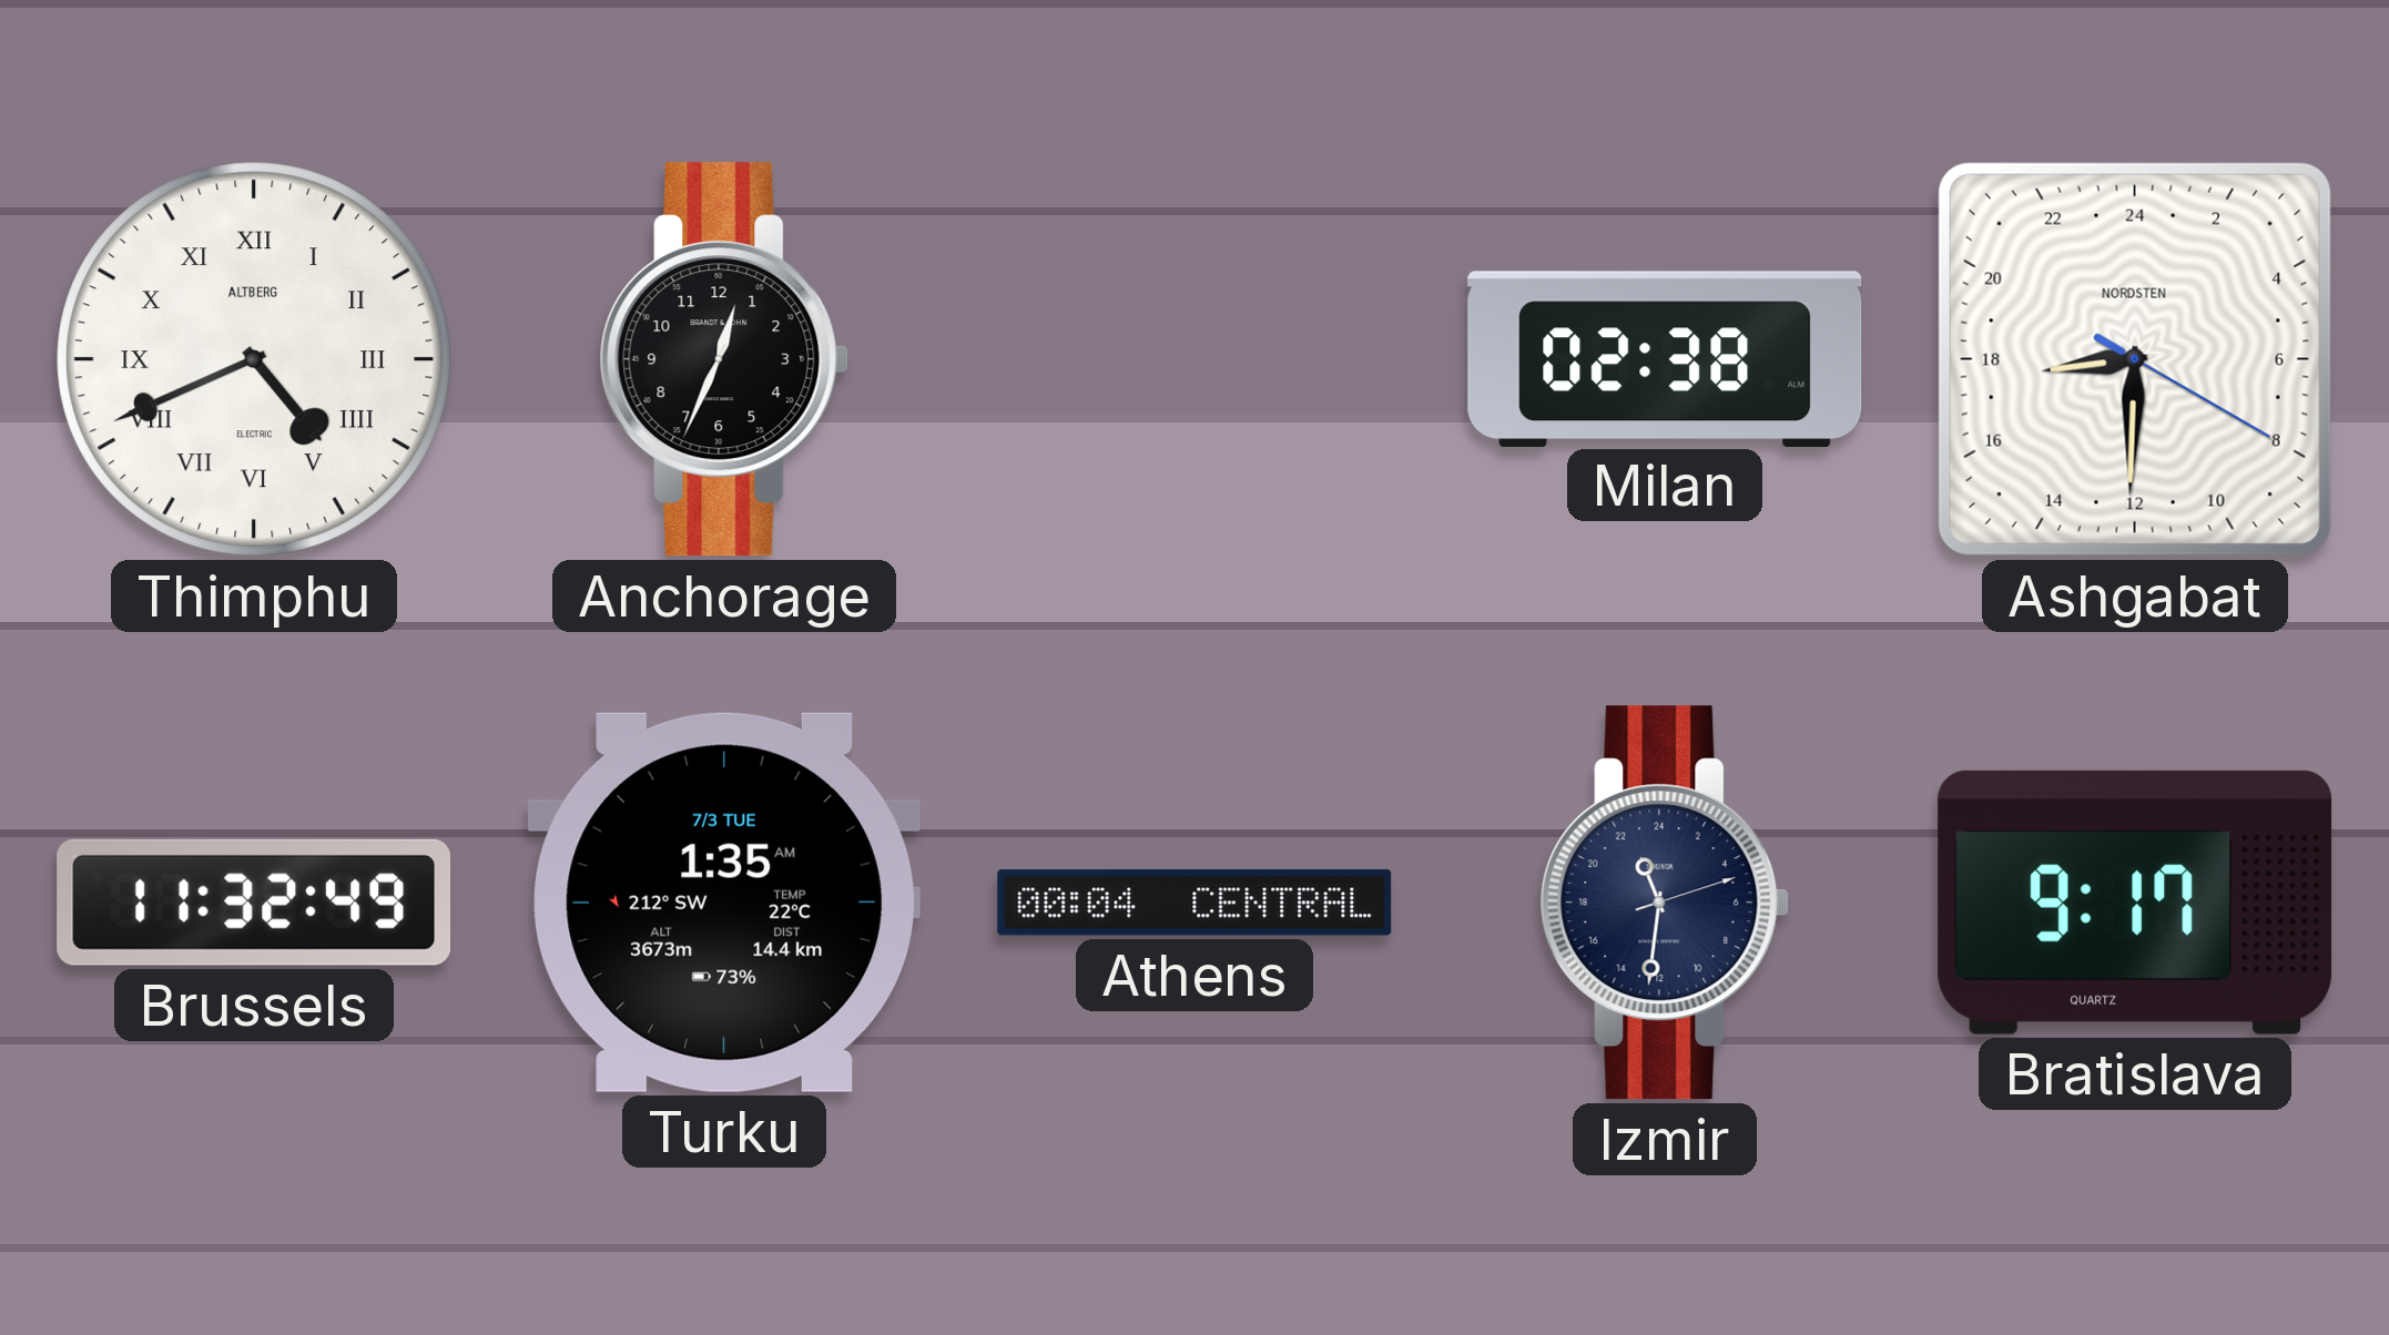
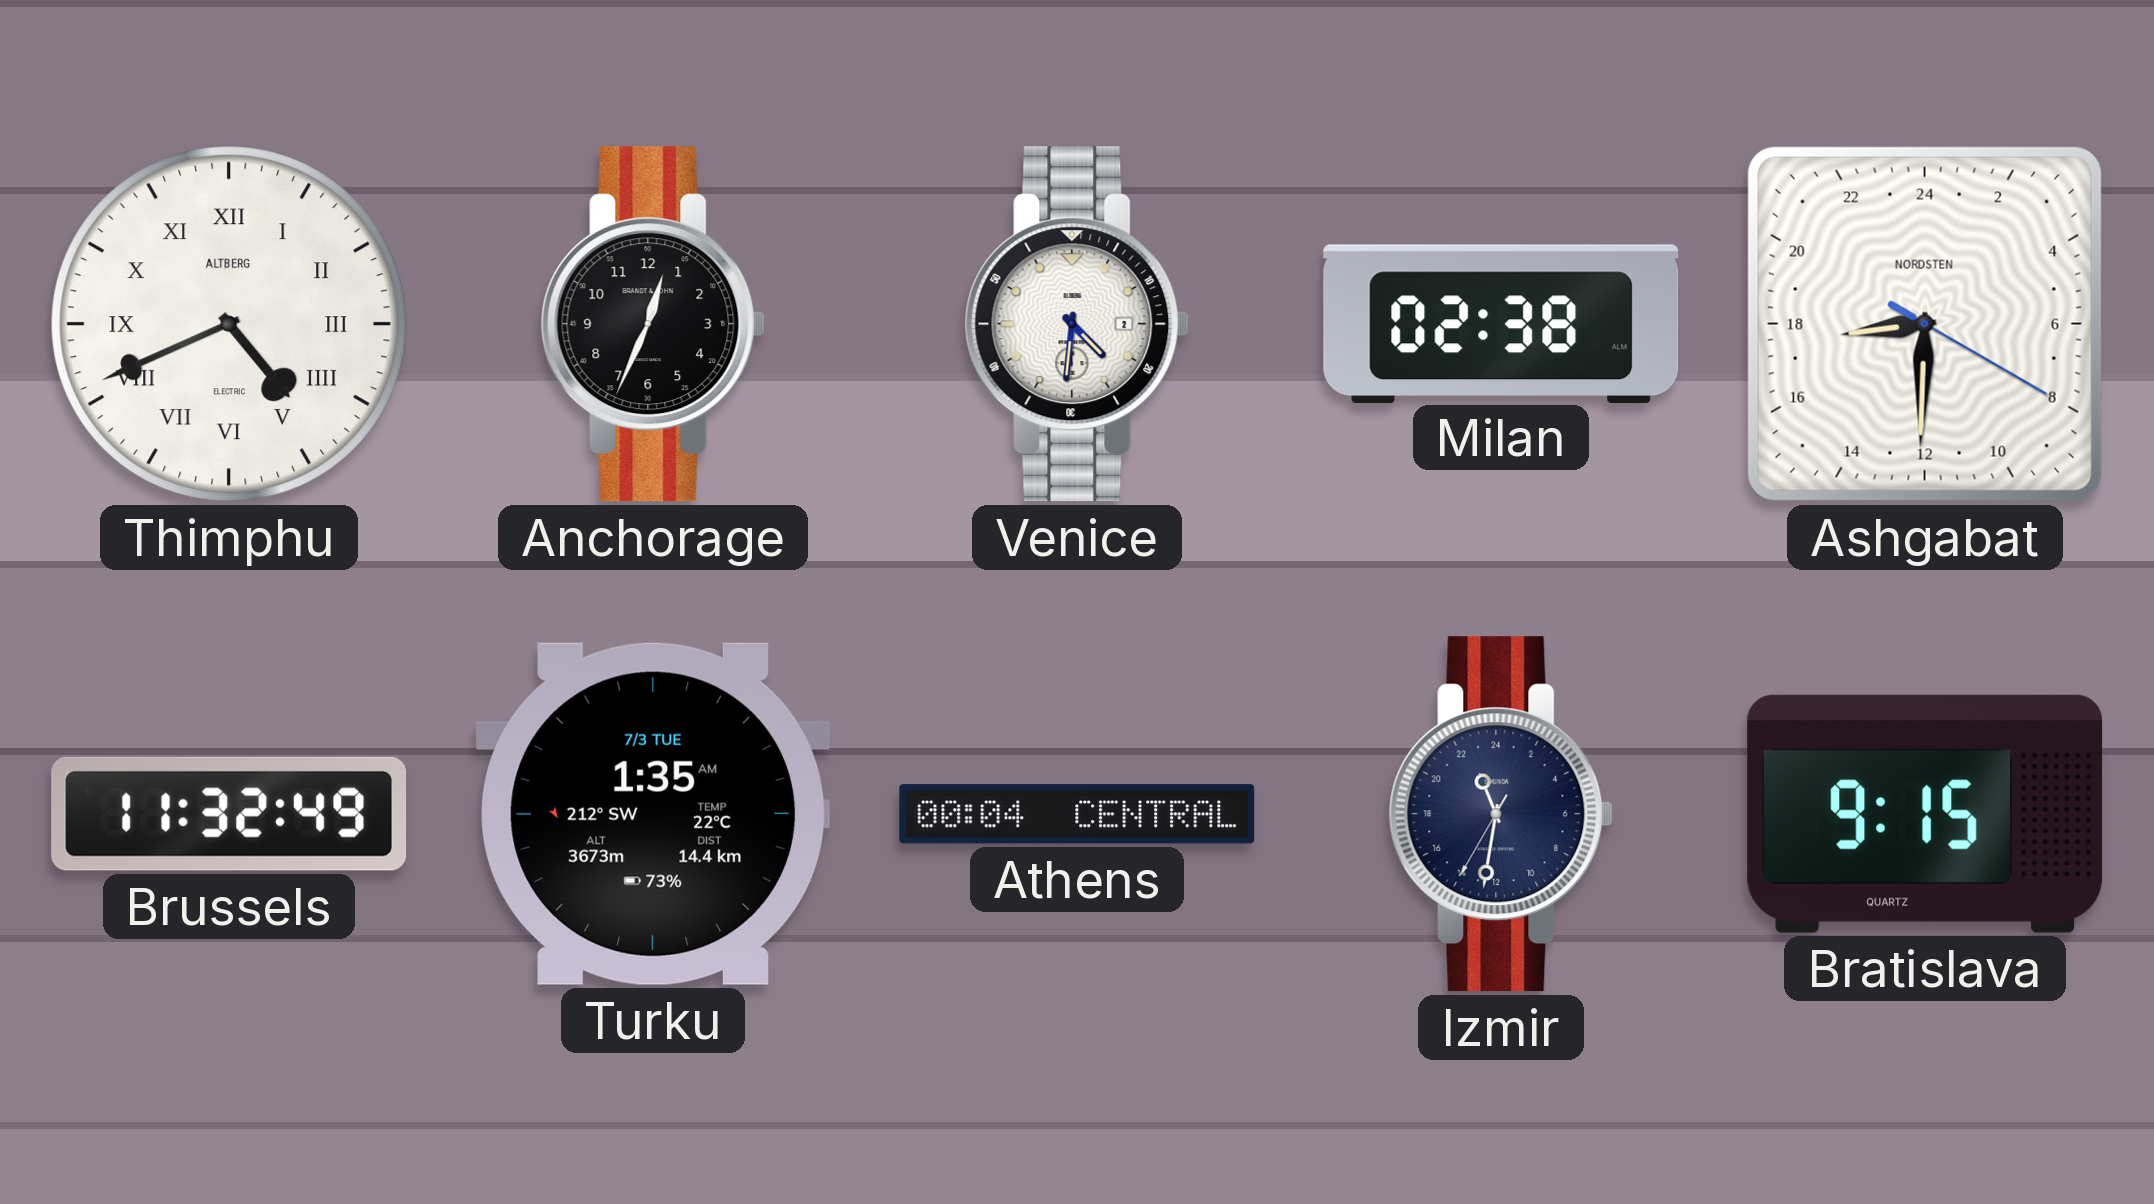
Venice: none -> 4:31
Izmir: 22:31:12 -> 22:31:35
Bratislava: 9:17 -> 9:15
